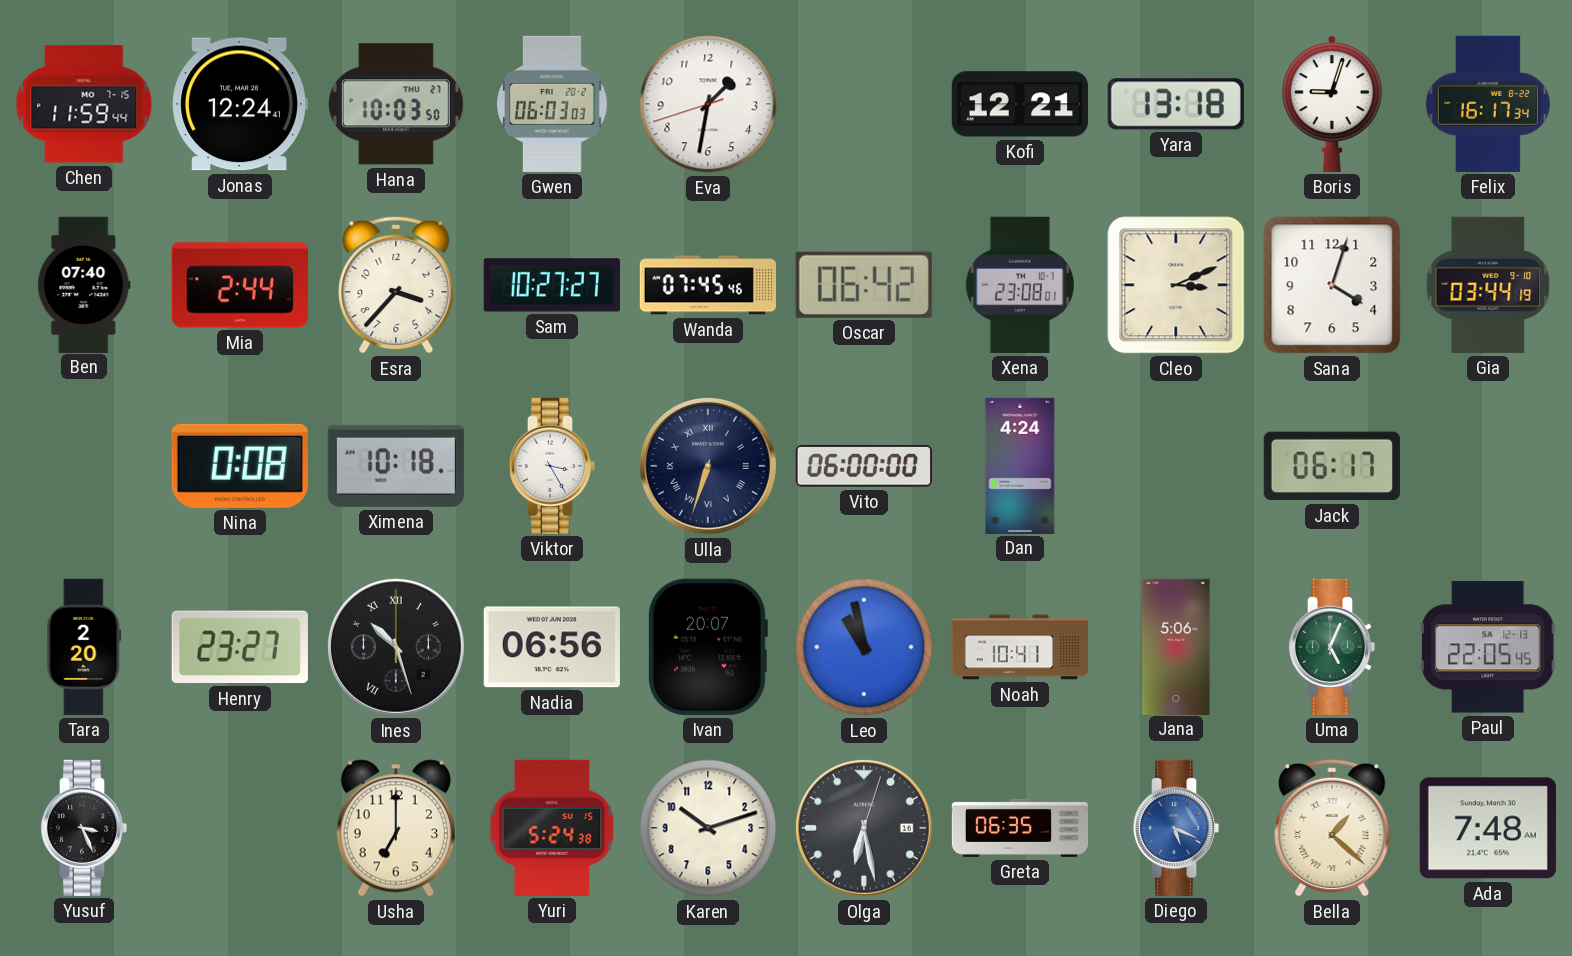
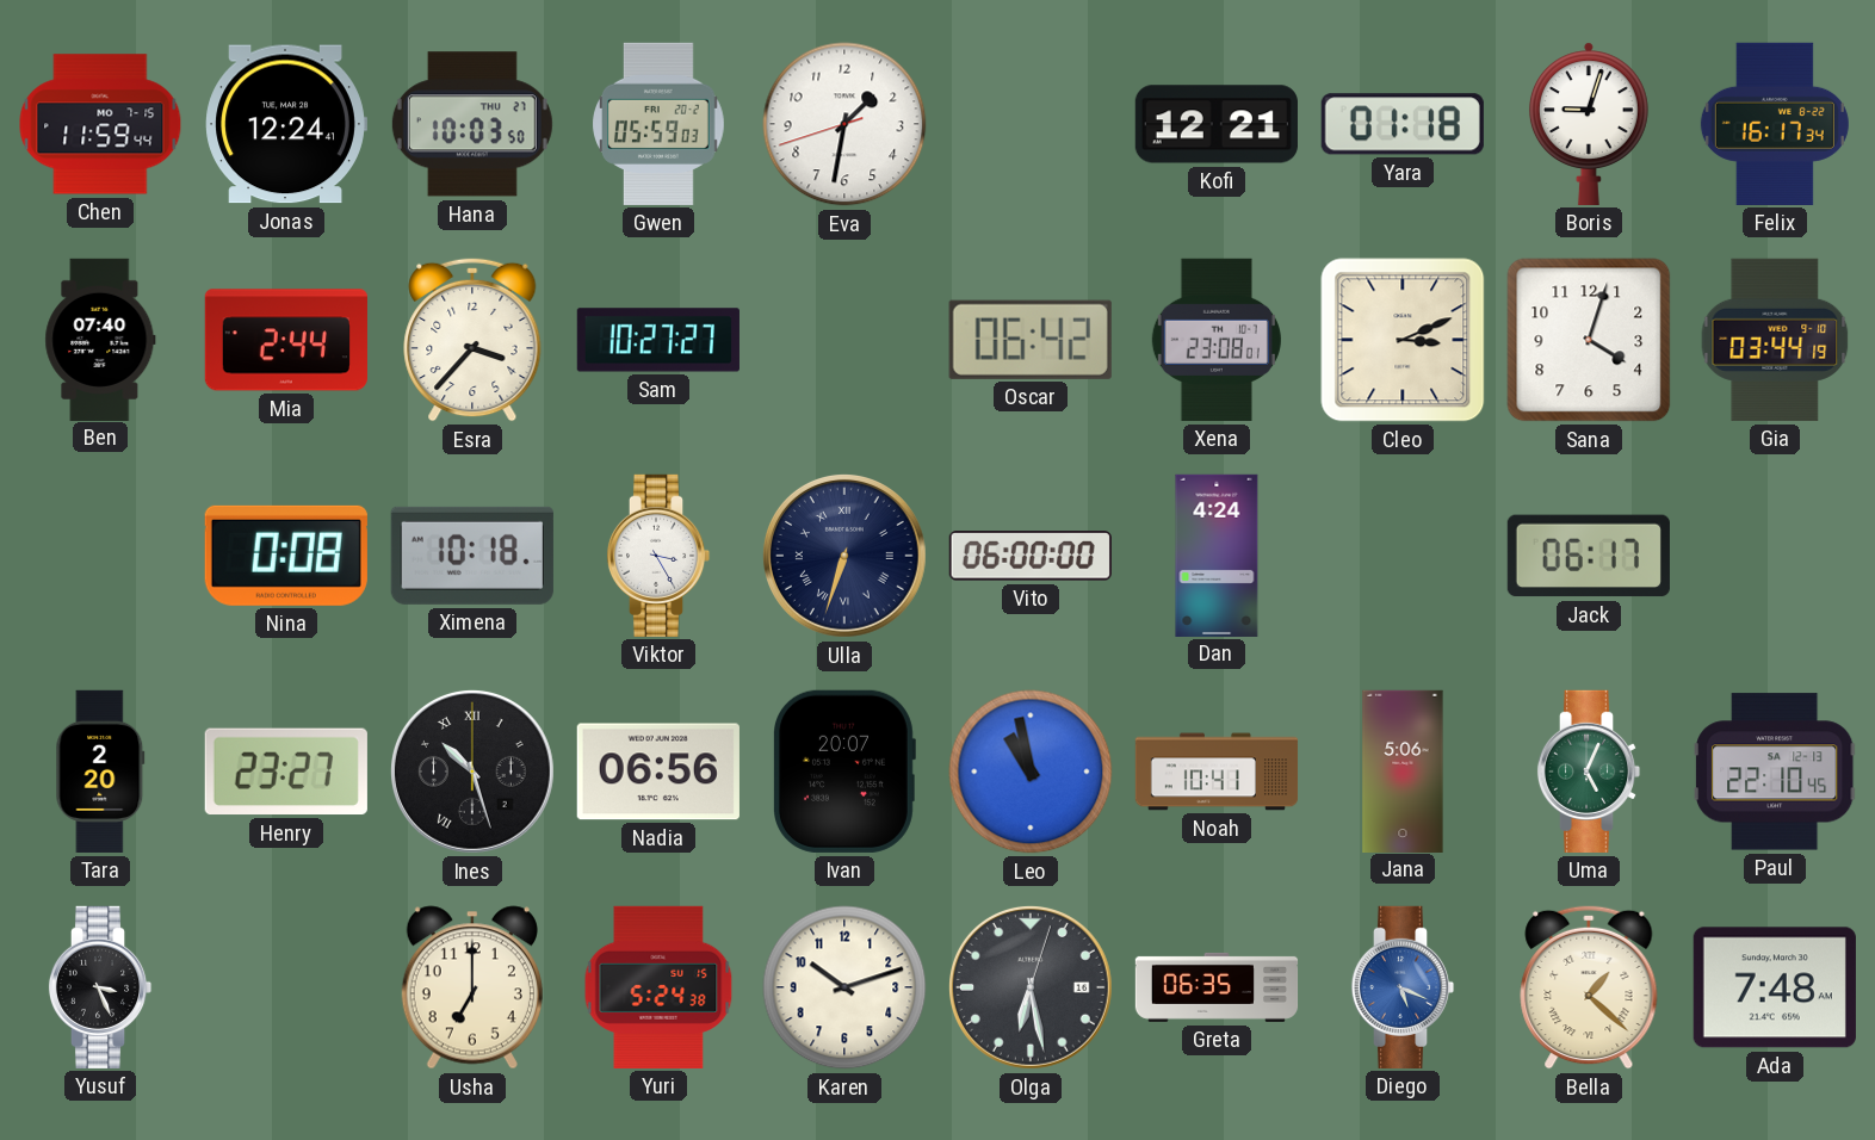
Gwen: 06:03 -> 05:59
Yara: 13:18 -> 01:18
Wanda: 07:45 -> none
Paul: 22:05 -> 22:10
